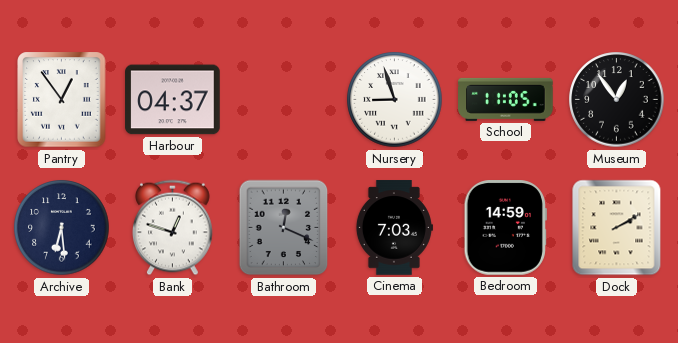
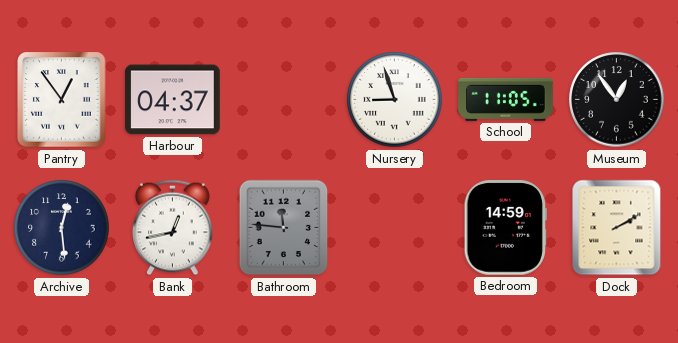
Archive: 6:29 -> 12:29
Bank: 12:48 -> 12:43
Bathroom: 12:19 -> 11:46
Cinema: 7:03 -> none
